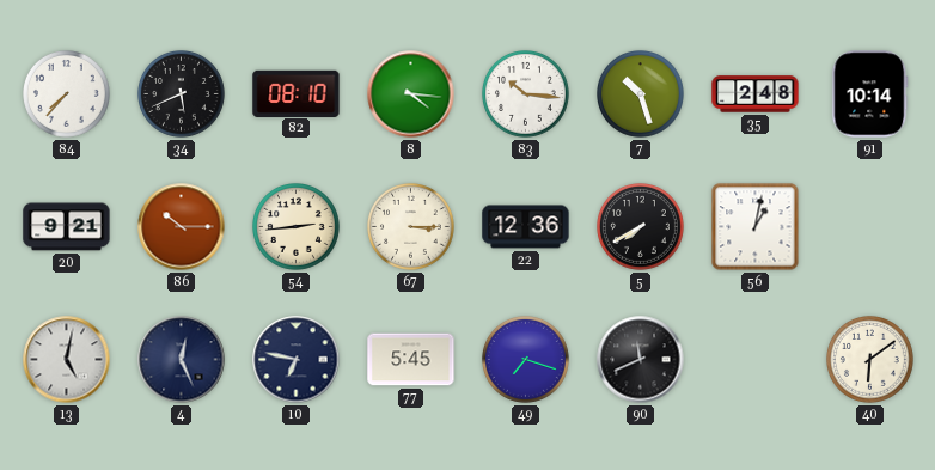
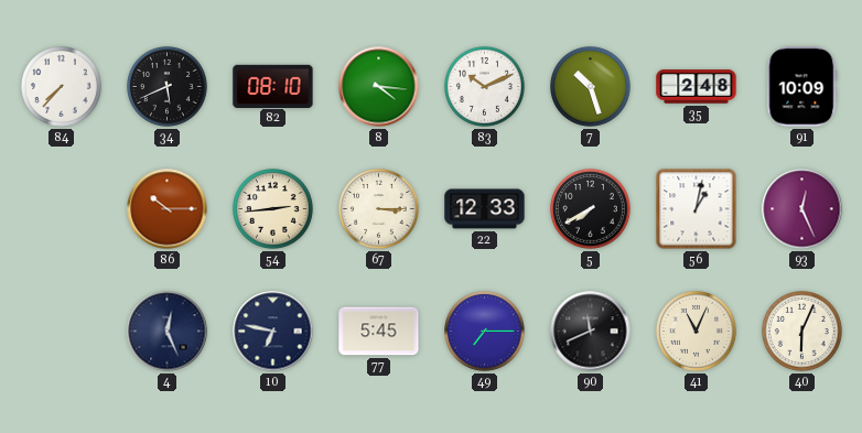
83: 10:16 -> 10:11
91: 10:14 -> 10:09
20: 9:21 -> none
22: 12:36 -> 12:33
93: none -> 12:26
13: 5:02 -> none
49: 7:18 -> 7:15
41: none -> 11:04
40: 6:09 -> 6:04
